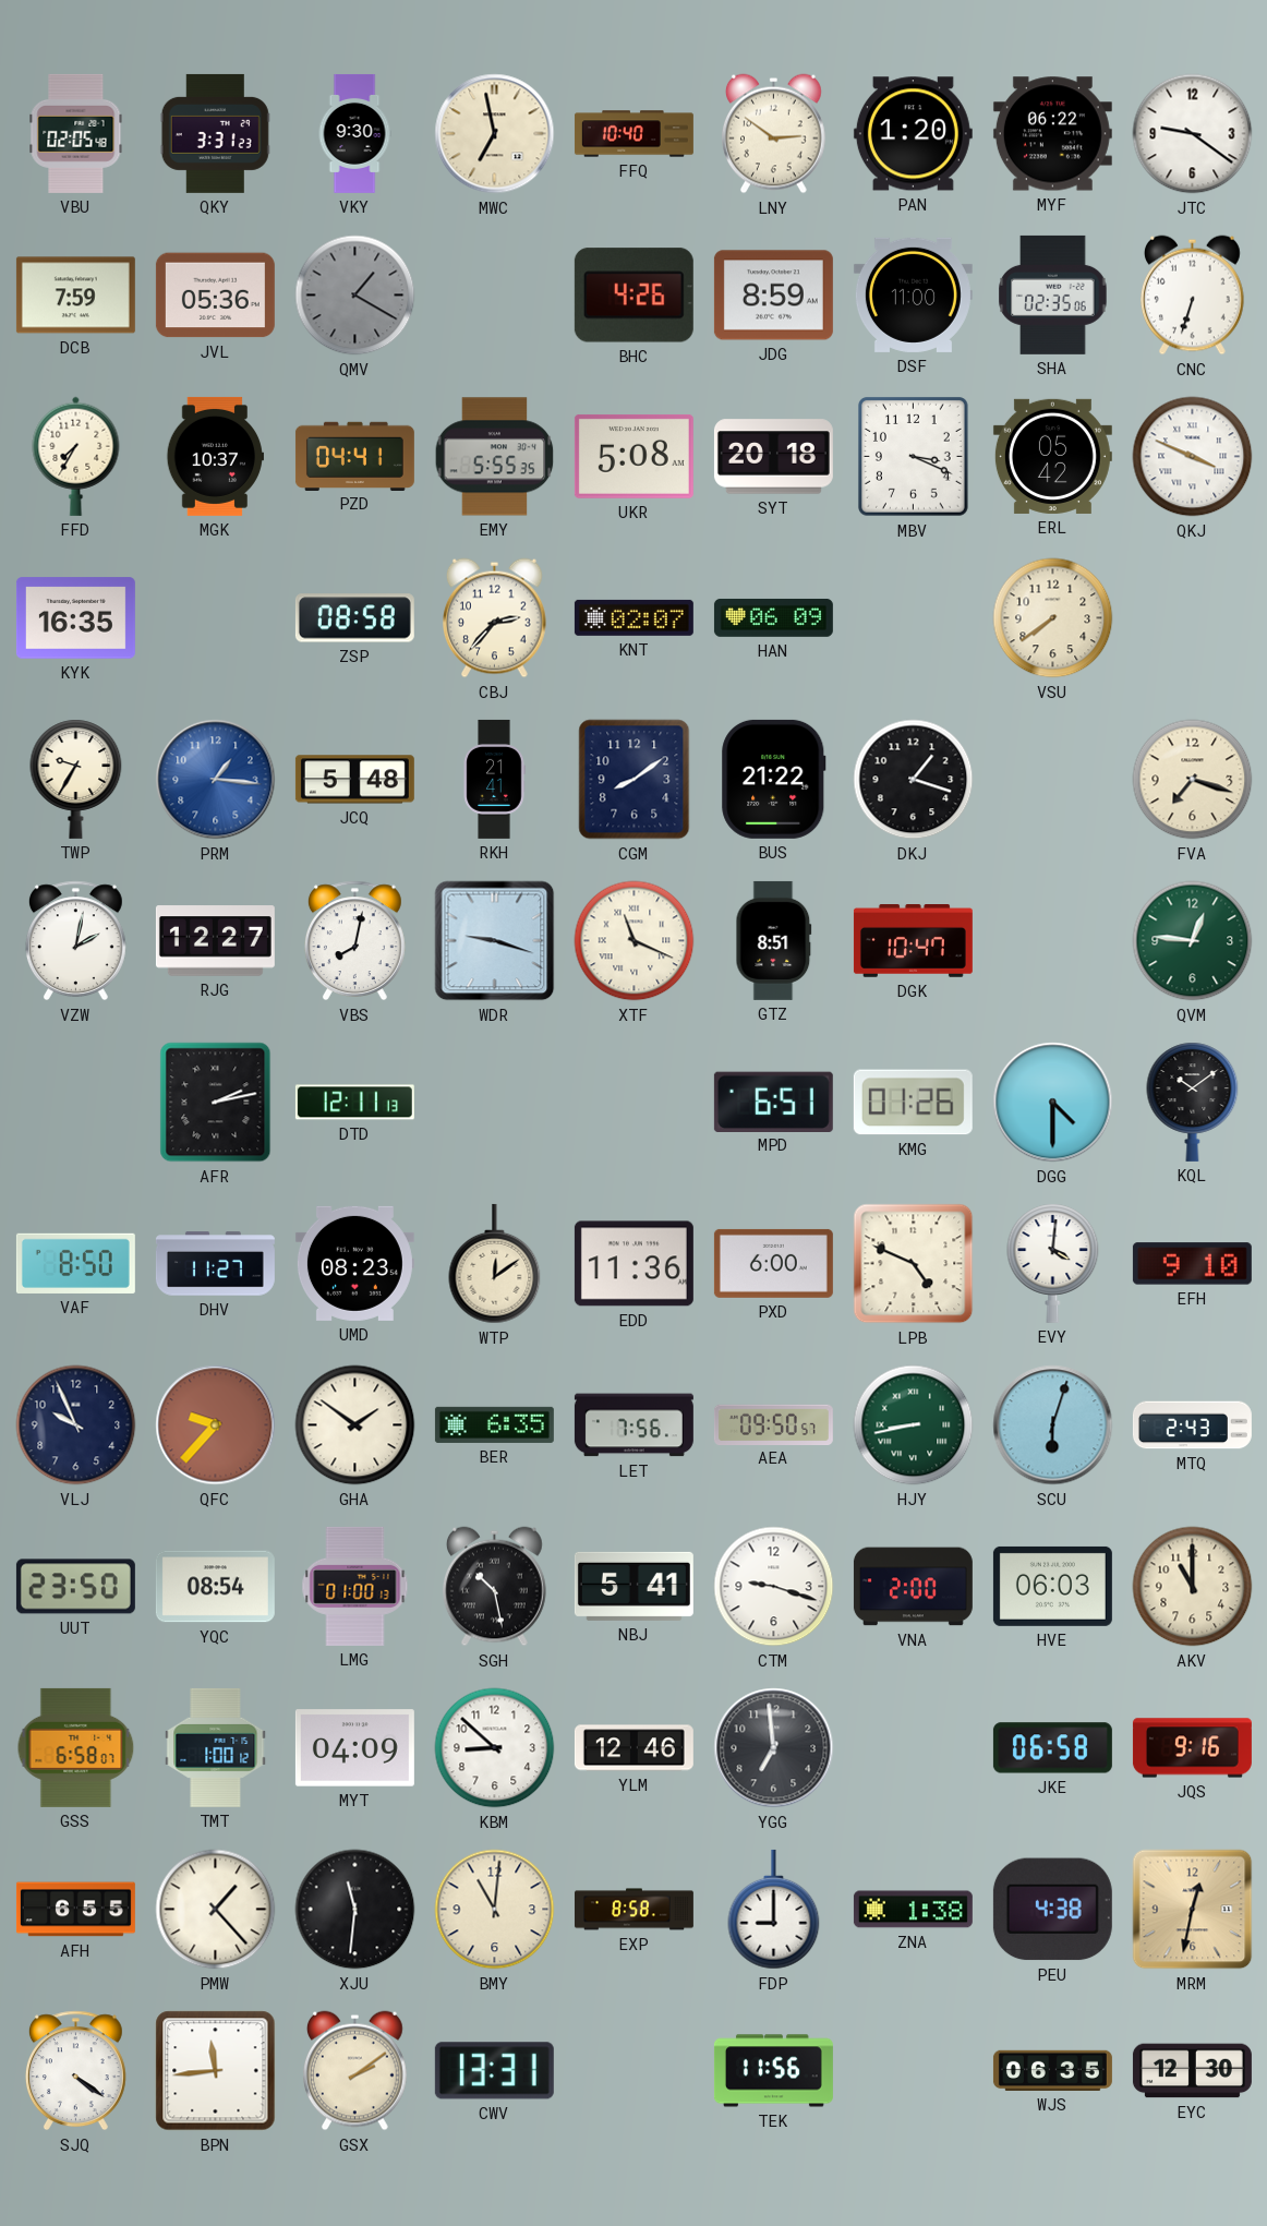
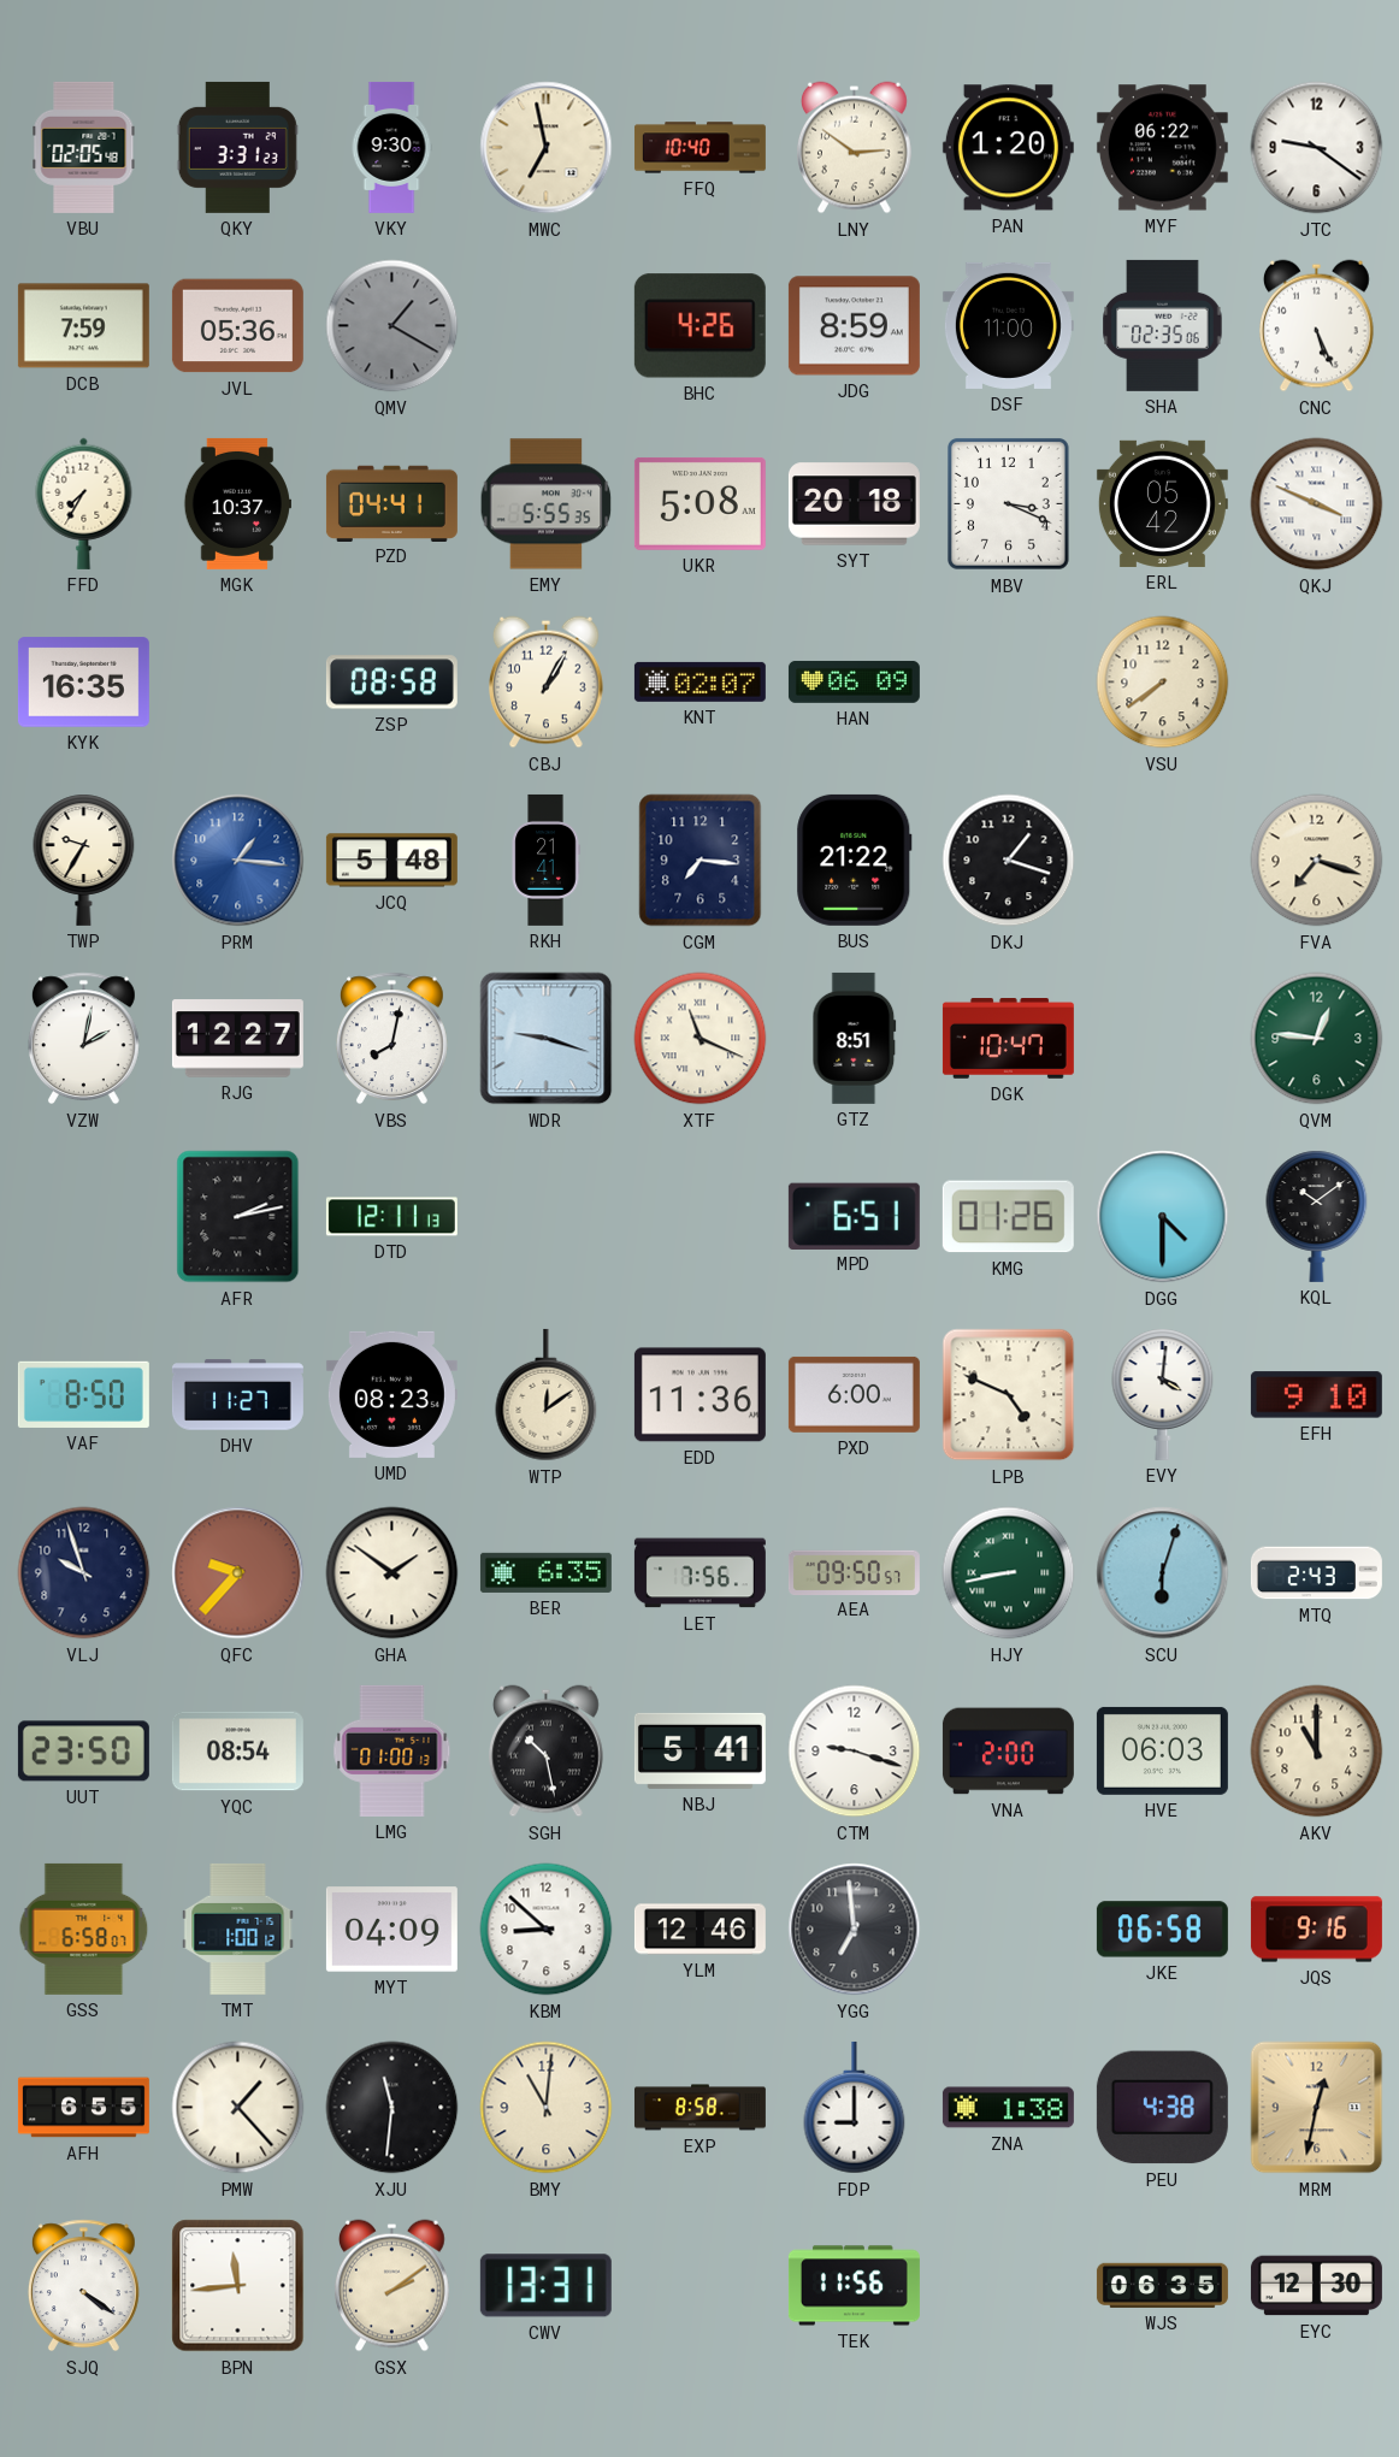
CNC: 6:33 -> 5:26
CBJ: 2:37 -> 1:05
CGM: 8:09 -> 7:16
VLJ: 9:56 -> 9:57
